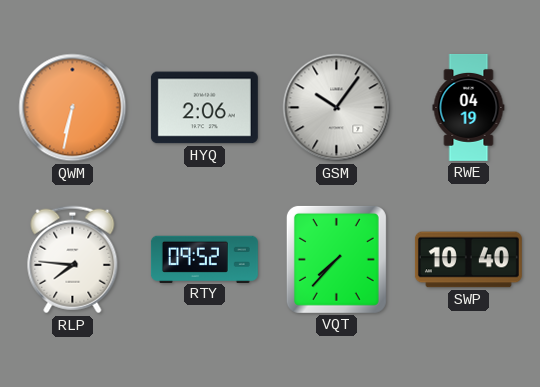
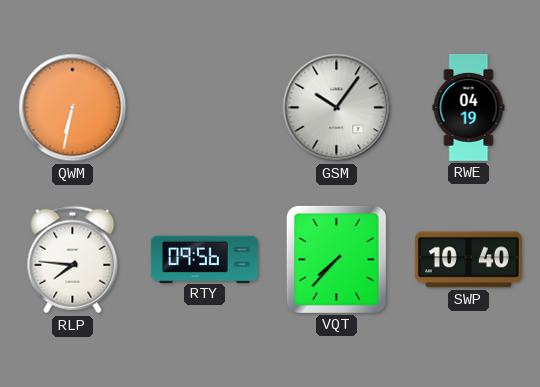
HYQ: 2:06 -> none
RTY: 09:52 -> 09:56
